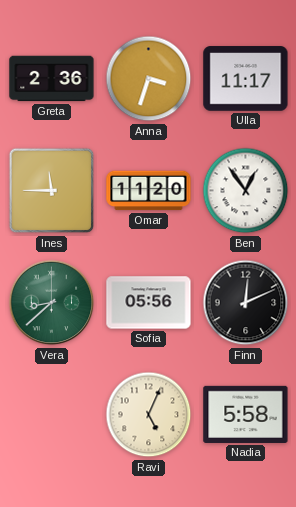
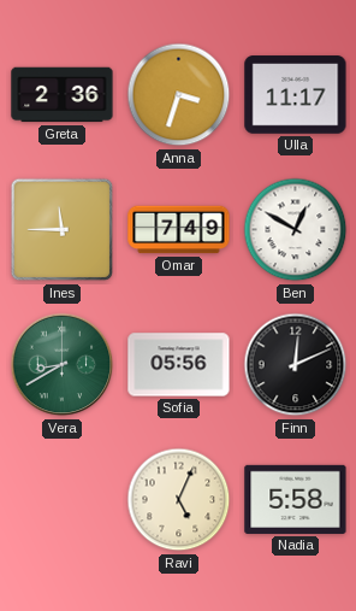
Omar: 11:20 -> 7:49
Ben: 12:54 -> 12:50
Vera: 8:38 -> 8:40
